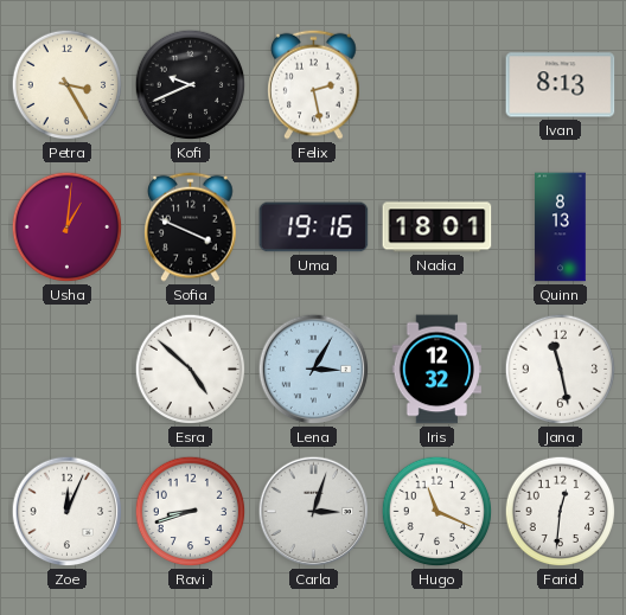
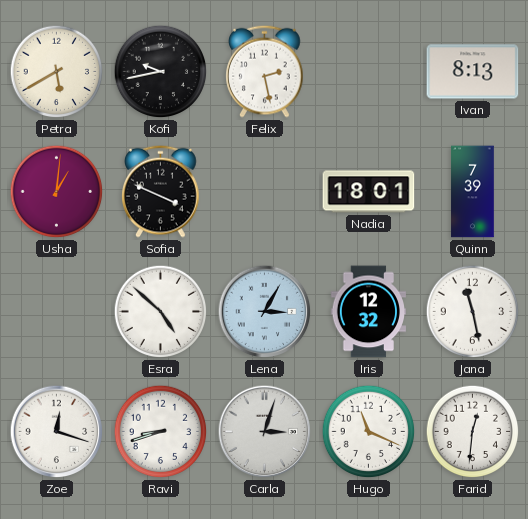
Petra: 3:25 -> 5:40
Kofi: 9:41 -> 9:43
Uma: 19:16 -> none
Quinn: 8:13 -> 7:39
Zoe: 12:04 -> 12:18
